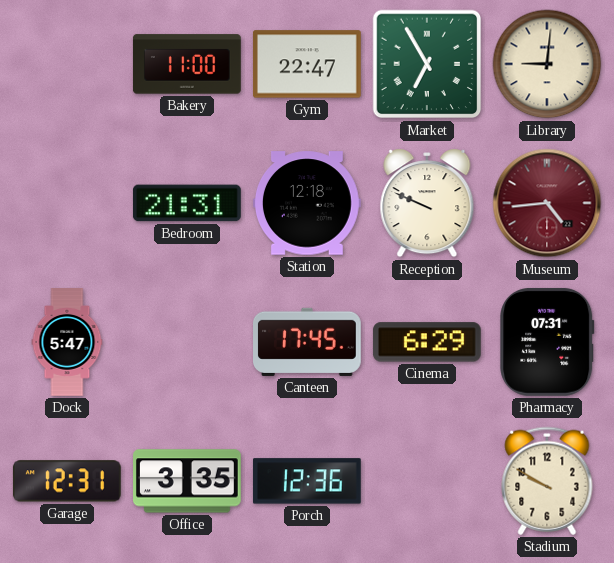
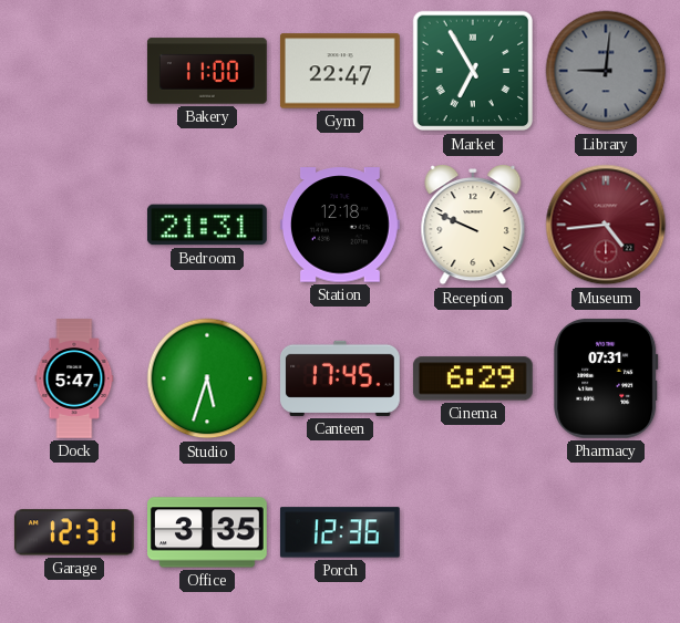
Library dial: cream -> grey
Studio: none -> 5:33
Stadium: 9:50 -> none
